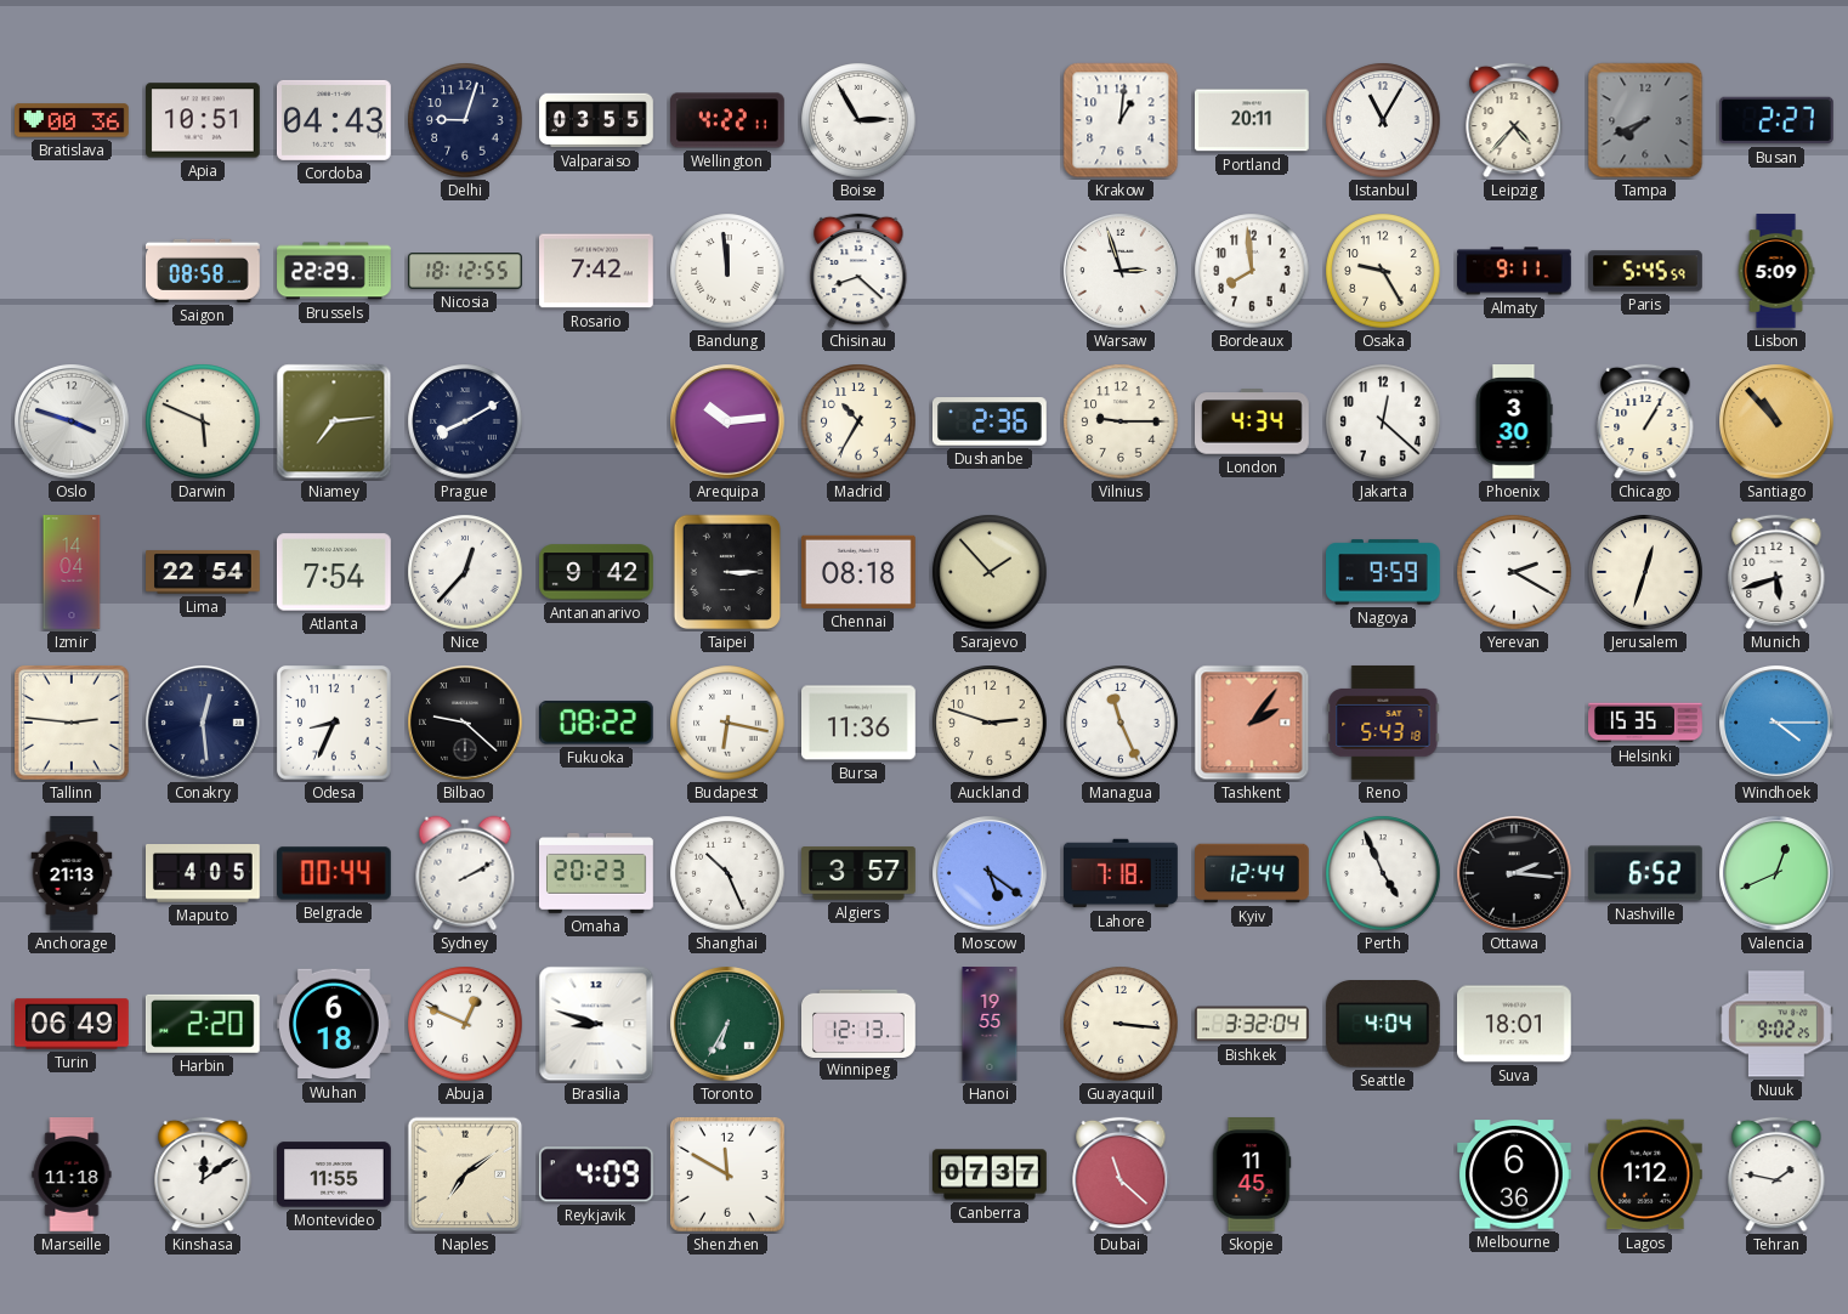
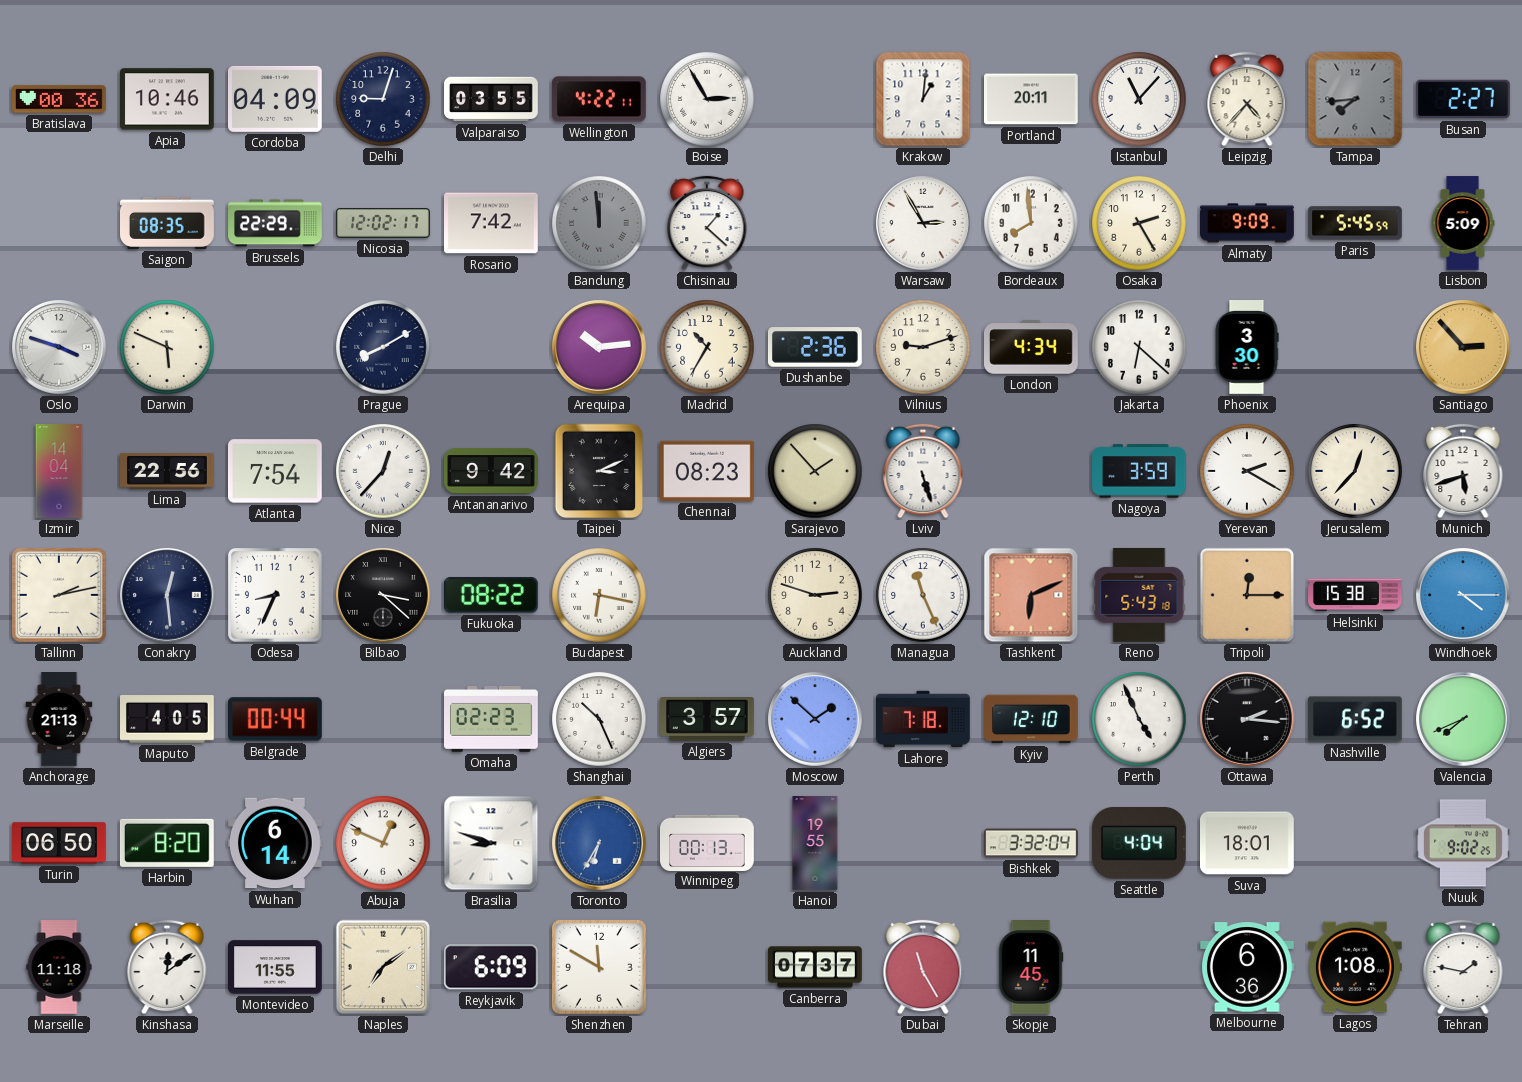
Apia: 10:51 -> 10:46
Cordoba: 04:43 -> 04:09
Istanbul: 11:05 -> 11:07
Tampa: 7:41 -> 7:44
Saigon: 08:58 -> 08:35
Nicosia: 18:12 -> 12:02
Bandung dial: white -> grey
Chisinau: 8:22 -> 1:22
Warsaw: 2:57 -> 2:55
Osaka: 9:25 -> 2:25
Almaty: 9:11 -> 9:09
Niamey: 7:14 -> none
Vilnius: 9:15 -> 9:12
Jakarta: 12:22 -> 6:22
Chicago: 1:05 -> none
Santiago: 10:53 -> 2:53
Lima: 22:54 -> 22:56
Taipei: 3:15 -> 3:11
Chennai: 08:18 -> 08:23
Lviv: none -> 5:27
Nagoya: 9:59 -> 3:59
Jerusalem: 12:33 -> 12:37
Tallinn: 2:46 -> 2:13
Bilbao: 9:22 -> 3:22
Bursa: 11:36 -> none
Tashkent: 2:06 -> 6:11
Tripoli: none -> 12:15
Helsinki: 15:35 -> 15:38
Sydney: 2:10 -> none
Omaha: 20:23 -> 02:23
Moscow: 5:21 -> 1:52
Kyiv: 12:44 -> 12:10
Valencia: 12:41 -> 7:41
Turin: 06:49 -> 06:50
Harbin: 2:20 -> 8:20
Wuhan: 6:18 -> 6:14
Toronto dial: green -> blue
Winnipeg: 12:13 -> 00:13
Guayaquil: 3:16 -> none
Reykjavik: 4:09 -> 6:09
Dubai: 11:22 -> 11:25
Lagos: 1:12 -> 1:08
